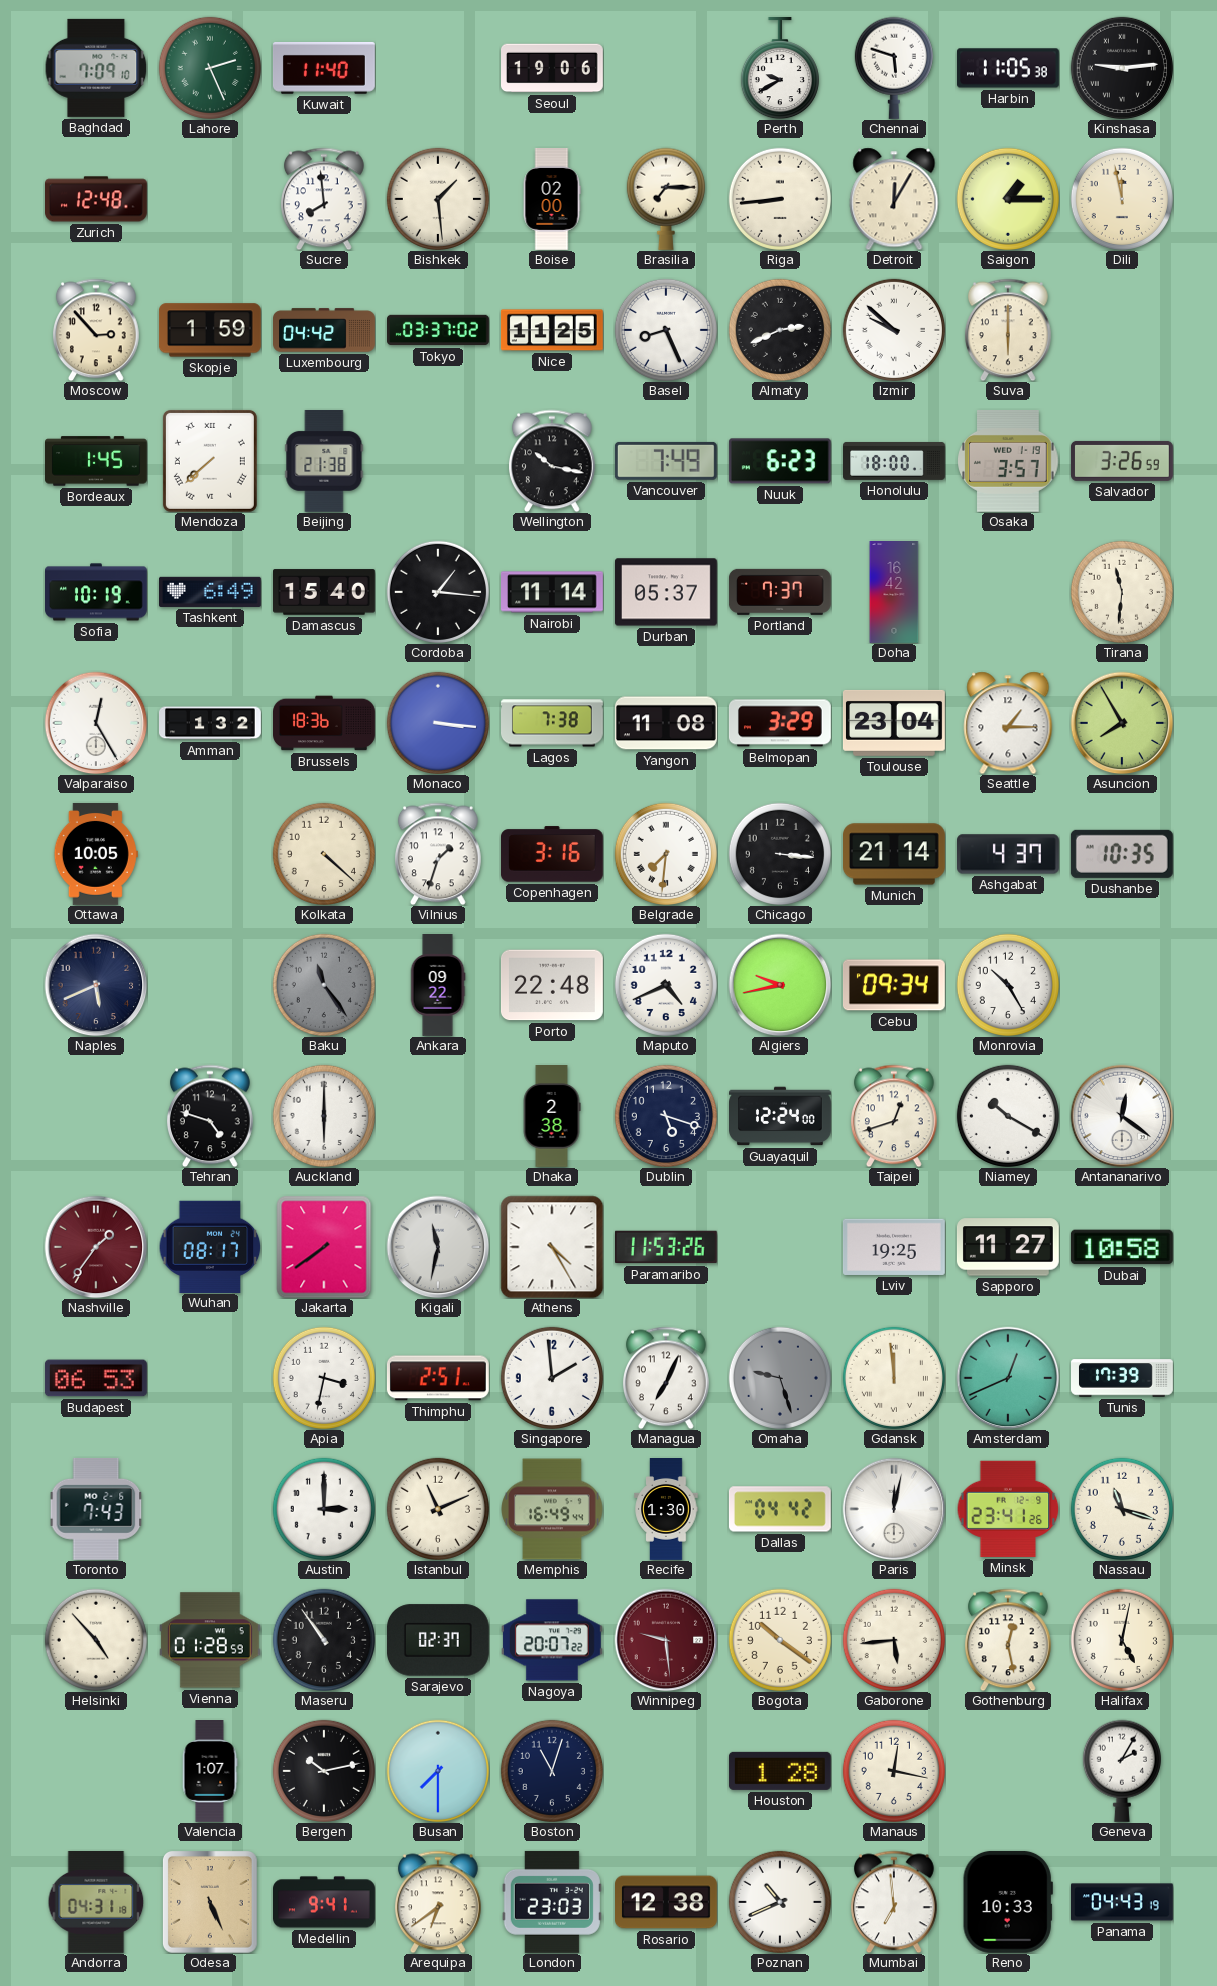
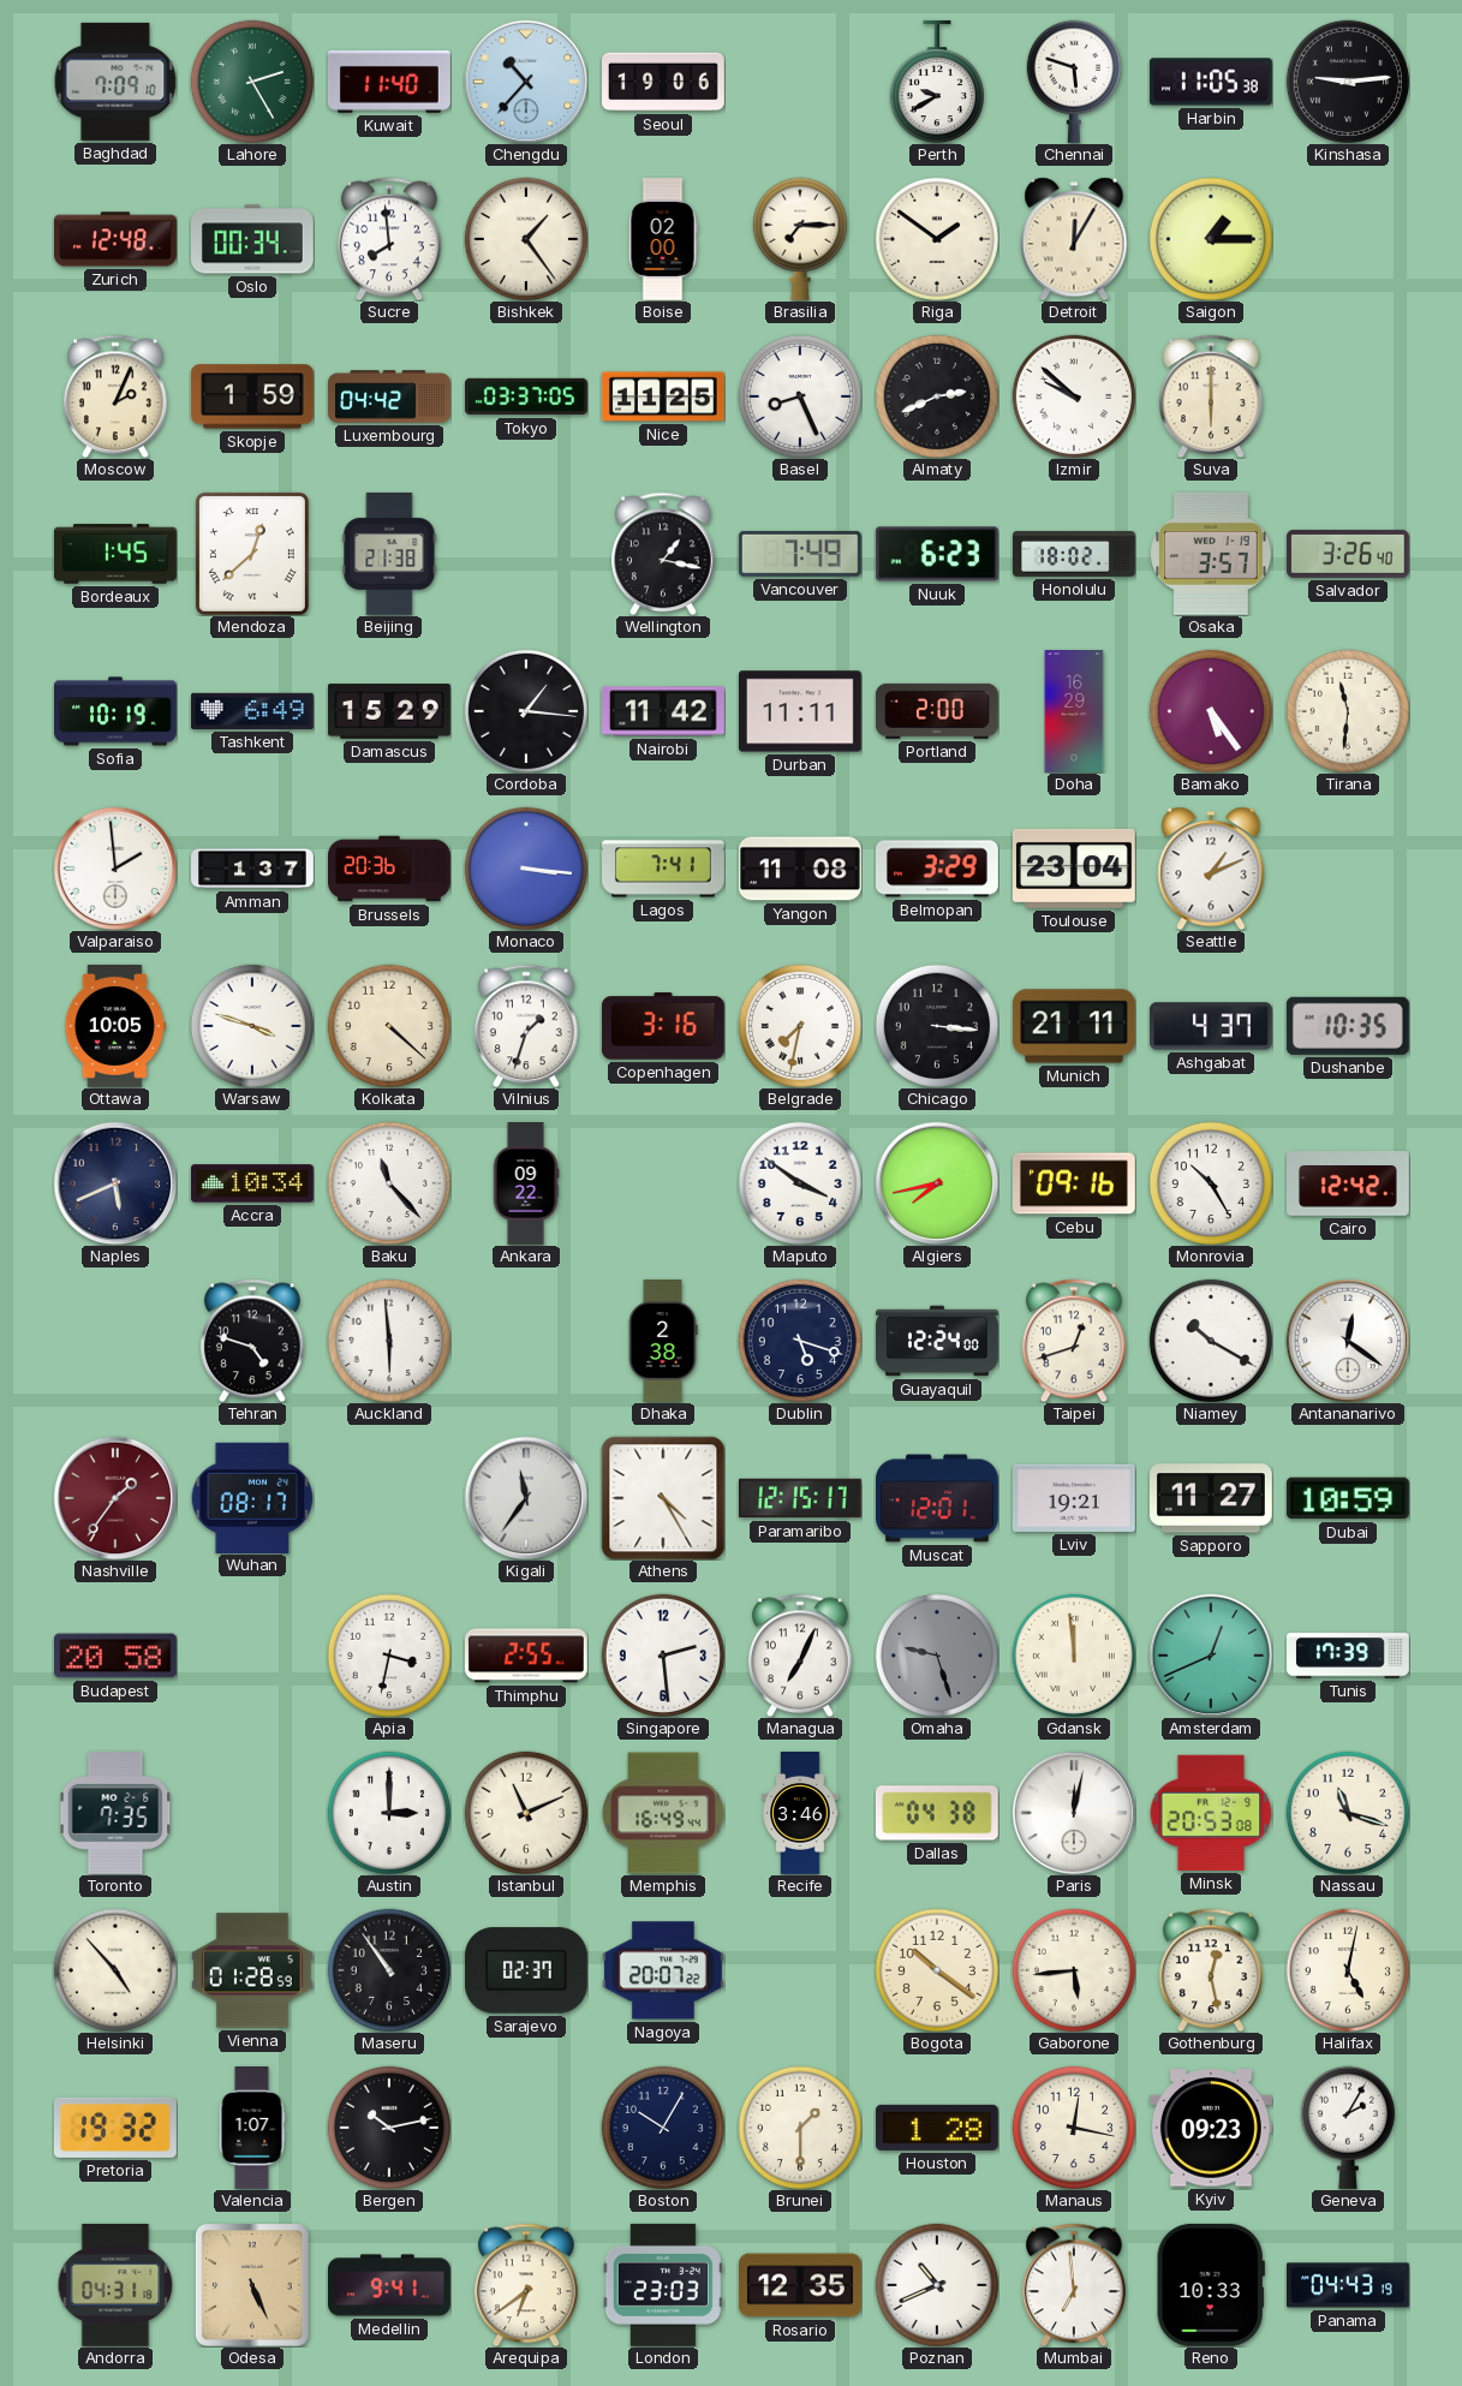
Lahore: 2:26 -> 2:25
Chengdu: none -> 10:37
Oslo: none -> 00:34
Bishkek: 1:29 -> 1:24
Riga: 8:44 -> 1:51
Dili: 11:58 -> none
Moscow: 2:53 -> 2:04
Tokyo: 03:37:02 -> 03:37:05
Mendoza: 7:38 -> 12:38
Wellington: 10:17 -> 1:17
Honolulu: 18:00 -> 18:02
Salvador: 3:26:59 -> 3:26:40
Damascus: 15:40 -> 15:29
Nairobi: 11:14 -> 11:42
Durban: 05:37 -> 11:11
Portland: 7:37 -> 2:00
Doha: 16:42 -> 16:29
Bamako: none -> 5:24
Valparaiso: 12:25 -> 1:59
Amman: 1:32 -> 1:37
Brussels: 18:36 -> 20:36
Lagos: 7:38 -> 7:41
Seattle: 1:15 -> 1:11
Asuncion: 7:55 -> none
Warsaw: none -> 3:48
Belgrade: 7:31 -> 7:32
Munich: 21:14 -> 21:11
Accra: none -> 10:34
Baku: 11:24 -> 11:23
Baku dial: grey -> white
Porto: 22:48 -> none
Maputo: 4:41 -> 3:51
Algiers: 9:43 -> 7:43
Cebu: 09:34 -> 09:16
Cairo: none -> 12:42
Auckland: 6:00 -> 5:59
Jakarta: 7:39 -> none
Kigali: 11:32 -> 11:36
Paramaribo: 11:53 -> 12:15
Muscat: none -> 12:01
Lviv: 19:25 -> 19:21
Dubai: 10:58 -> 10:59
Budapest: 06:53 -> 20:58
Thimphu: 2:51 -> 2:55
Singapore: 1:59 -> 2:29
Toronto: 7:43 -> 7:35
Recife: 1:30 -> 3:46
Dallas: 04:42 -> 04:38
Minsk: 23:41 -> 20:53
Winnipeg: 9:29 -> none
Pretoria: none -> 19:32
Busan: 7:30 -> none
Boston: 11:03 -> 10:05
Brunei: none -> 1:30
Kyiv: none -> 09:23
Rosario: 12:38 -> 12:35
